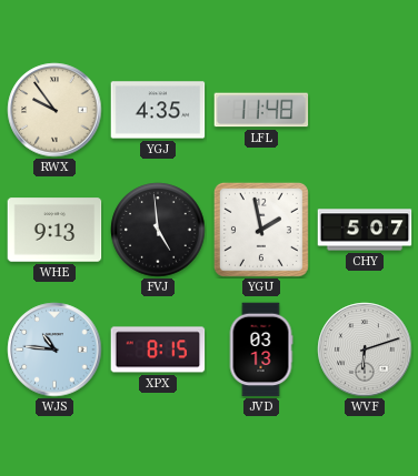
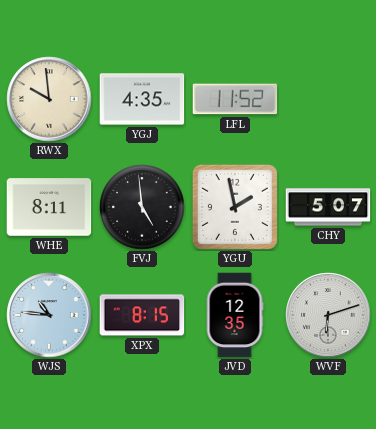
RWX: 9:54 -> 9:59
LFL: 11:48 -> 11:52
WHE: 9:13 -> 8:11
JVD: 03:13 -> 12:35
